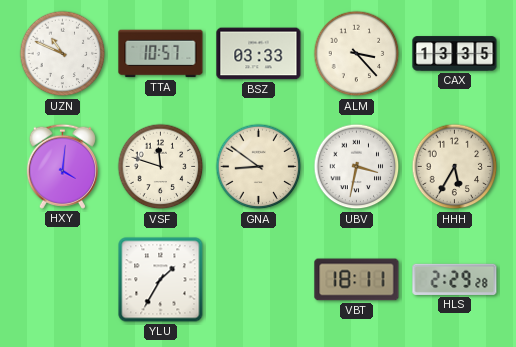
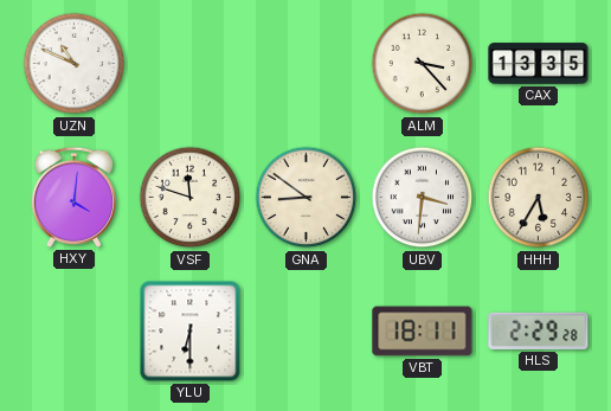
TTA: 10:57 -> none
BSZ: 03:33 -> none
UBV: 3:32 -> 3:31
YLU: 1:35 -> 6:30
